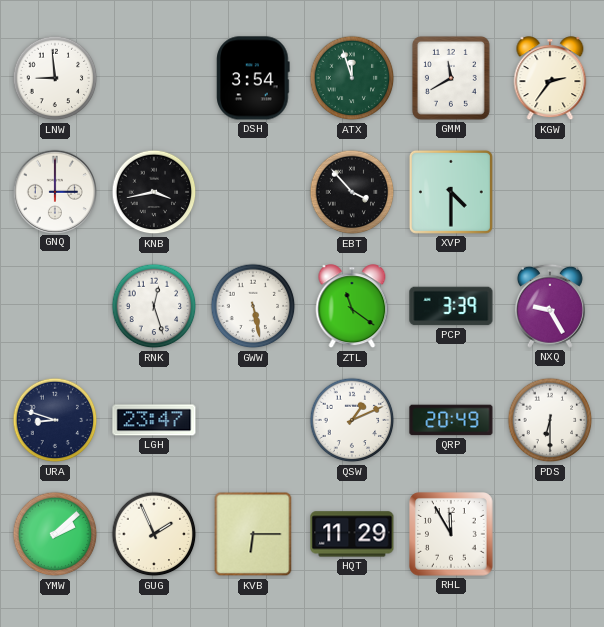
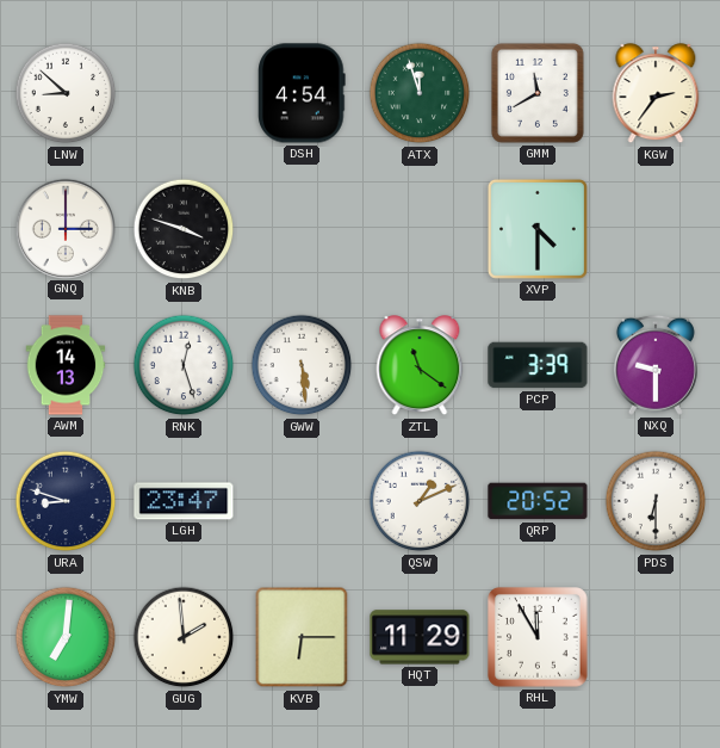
LNW: 8:59 -> 8:52
DSH: 3:54 -> 4:54
KNB: 3:43 -> 3:48
EBT: 3:53 -> none
AWM: none -> 14:13
GWW: 5:28 -> 5:29
NXQ: 9:25 -> 9:30
QRP: 20:49 -> 20:52
YMW: 2:08 -> 7:01
GUG: 1:56 -> 1:59
